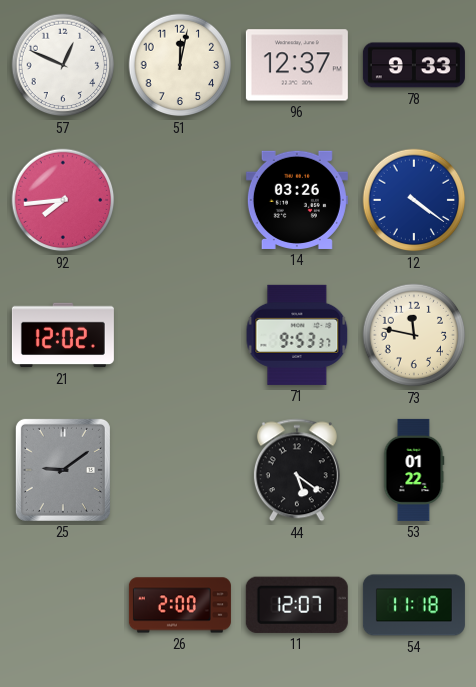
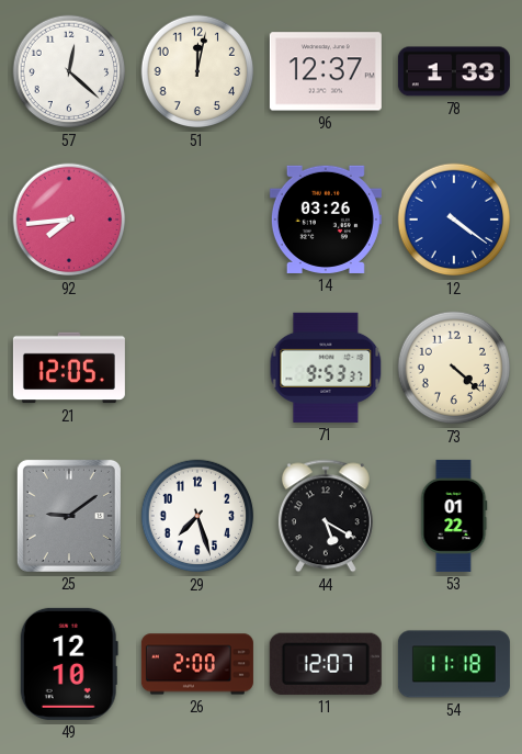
57: 12:49 -> 12:22
78: 9:33 -> 1:33
21: 12:02 -> 12:05
73: 11:47 -> 4:22
29: none -> 7:27
44: 5:21 -> 5:20
49: none -> 12:10
